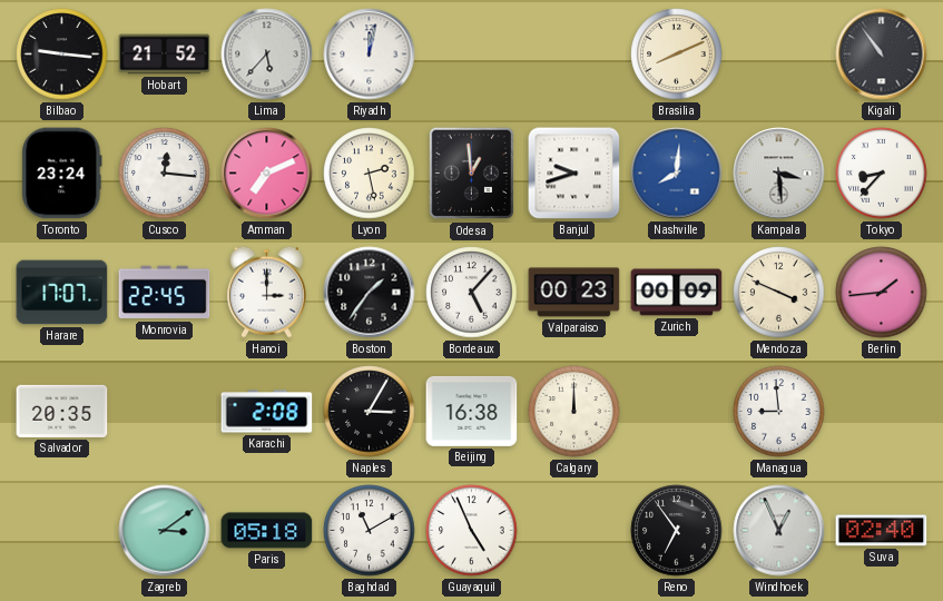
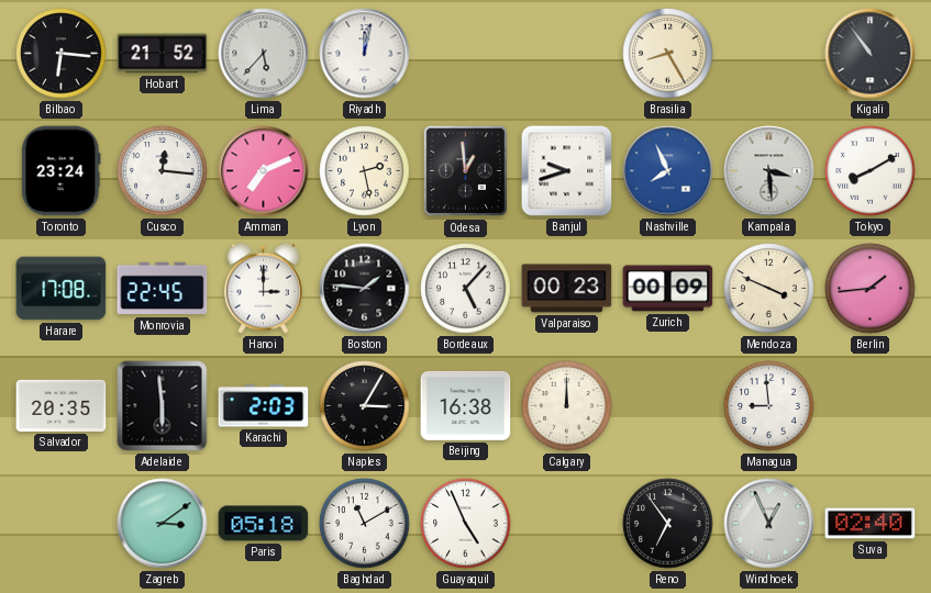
Bilbao: 9:16 -> 6:16
Brasilia: 8:11 -> 8:25
Nashville: 8:01 -> 7:56
Tokyo: 8:37 -> 8:10
Harare: 17:07 -> 17:08
Boston: 1:36 -> 1:46
Adelaide: none -> 5:59
Karachi: 2:08 -> 2:03
